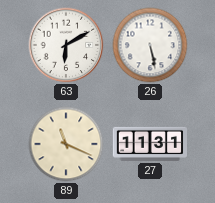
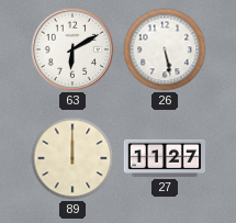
89: 11:19 -> 12:00
27: 11:31 -> 11:27
